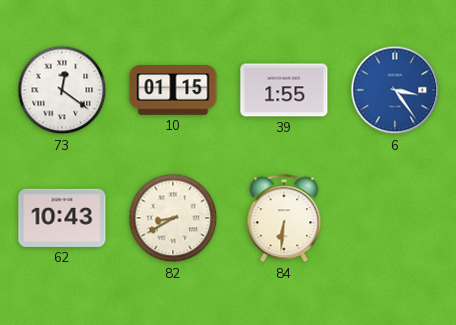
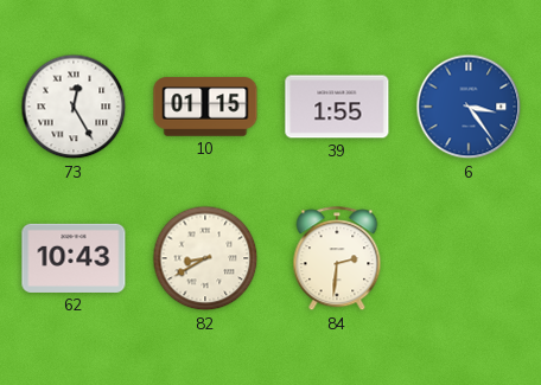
73: 12:21 -> 12:25
84: 6:31 -> 2:31
